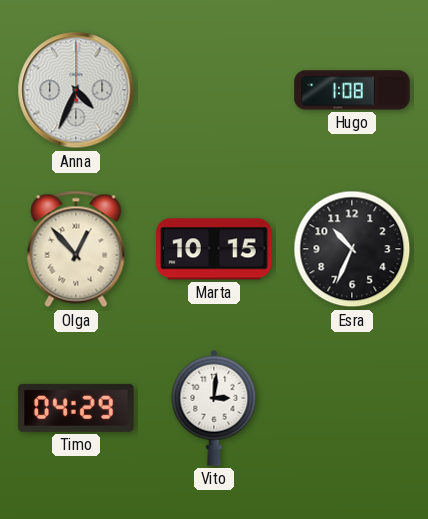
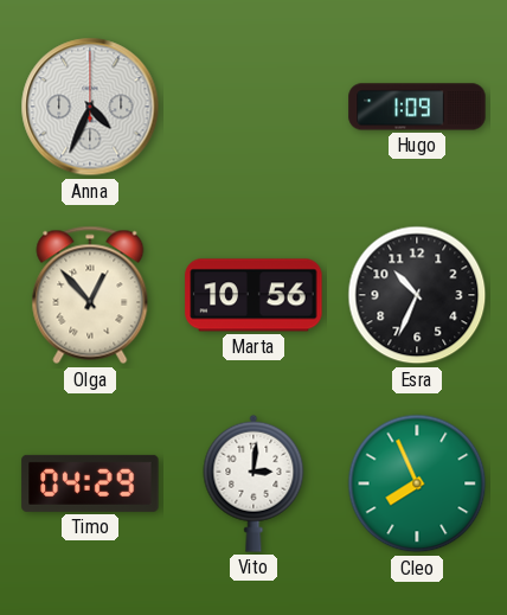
Hugo: 1:08 -> 1:09
Marta: 10:15 -> 10:56
Cleo: none -> 7:56
